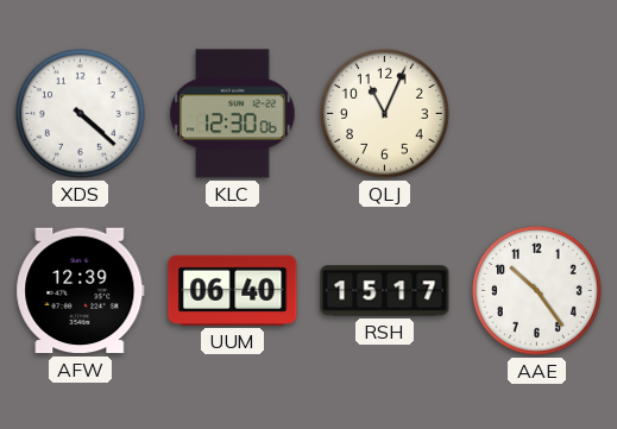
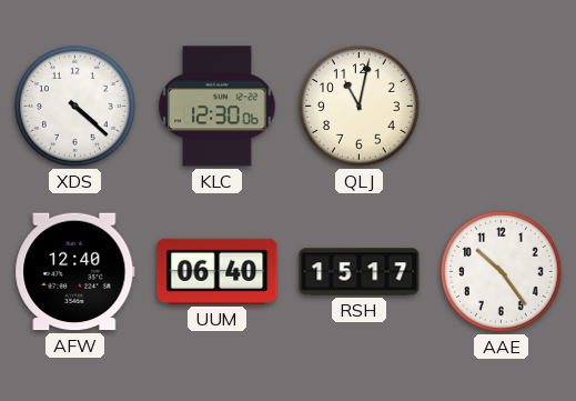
QLJ: 11:04 -> 11:02
AFW: 12:39 -> 12:40
